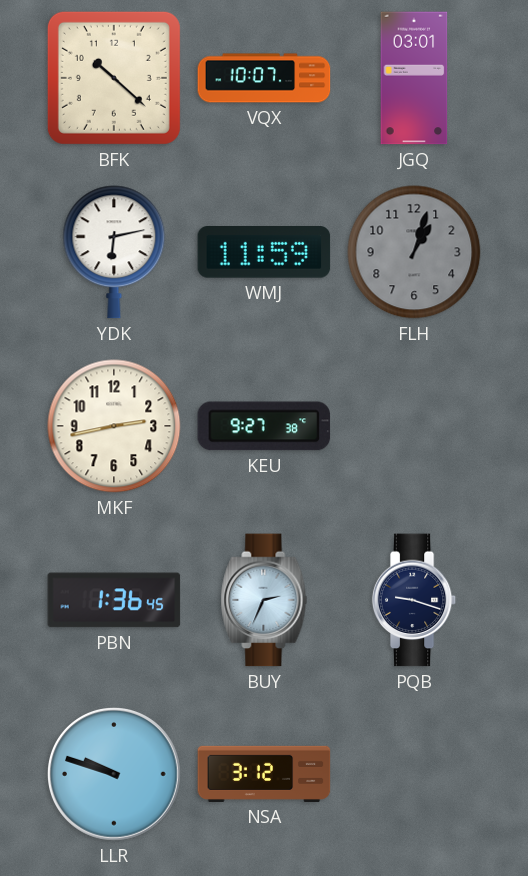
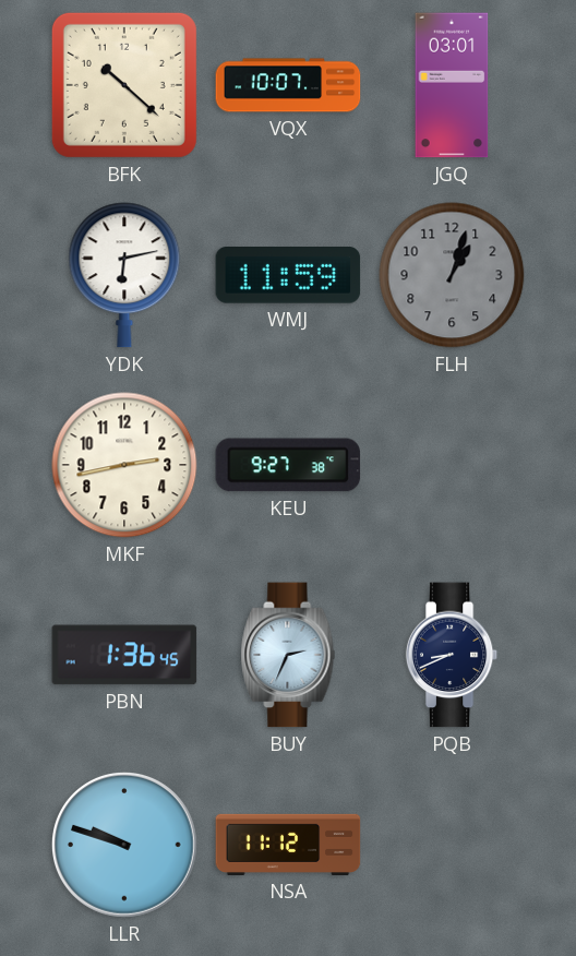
PQB: 9:18 -> 8:41
NSA: 3:12 -> 11:12
